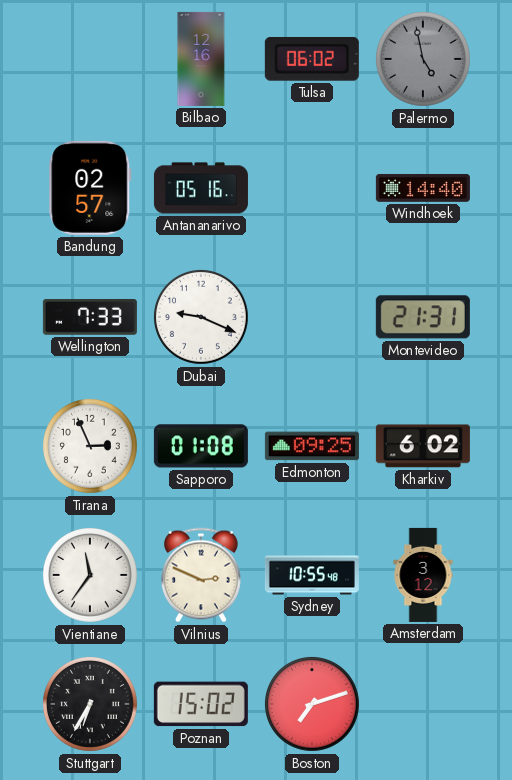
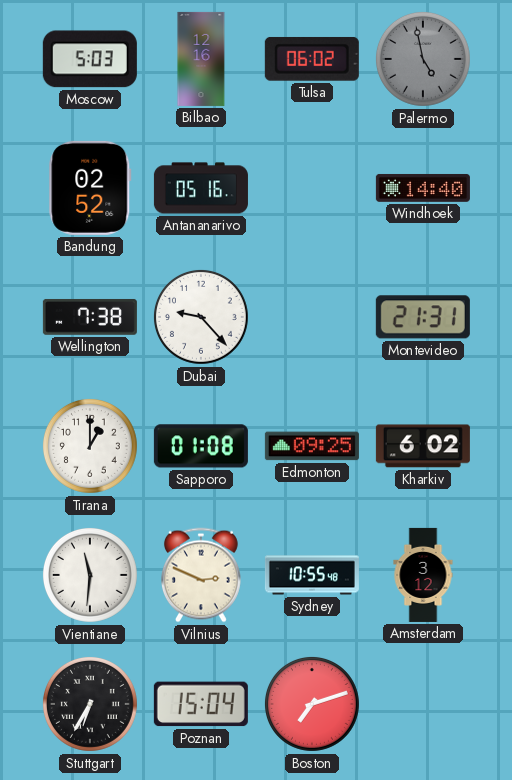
Moscow: none -> 5:03
Bandung: 02:57 -> 02:52
Wellington: 7:33 -> 7:38
Dubai: 9:19 -> 9:23
Tirana: 2:56 -> 1:00
Vientiane: 11:36 -> 11:31
Poznan: 15:02 -> 15:04
